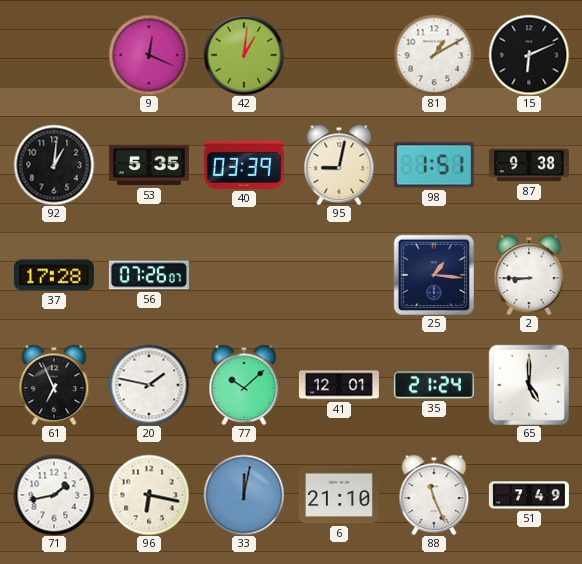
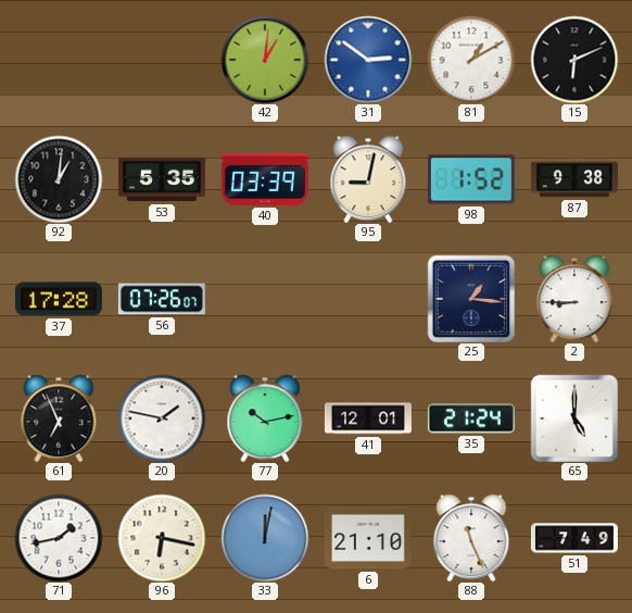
9: 12:19 -> none
31: none -> 2:51
98: 1:51 -> 1:52
77: 10:08 -> 10:13
